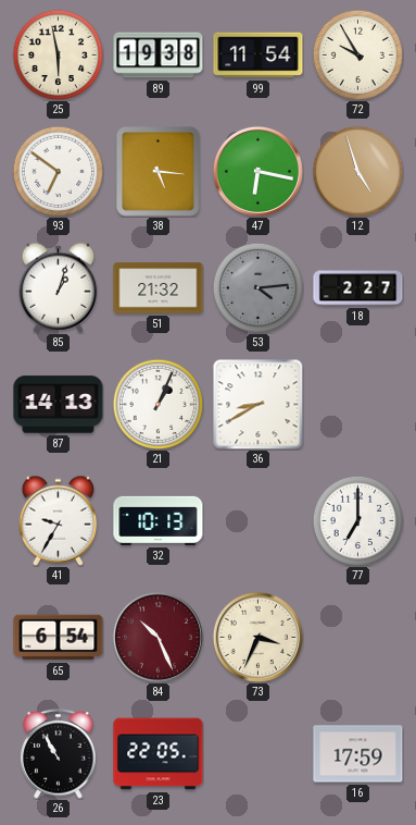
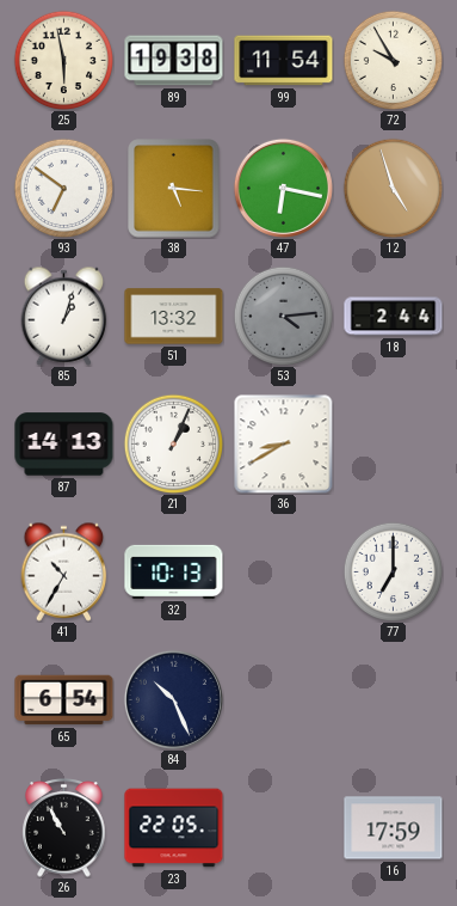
51: 21:32 -> 13:32
18: 2:27 -> 2:44
41: 9:35 -> 10:35
84 dial: burgundy -> navy
73: 3:34 -> none
